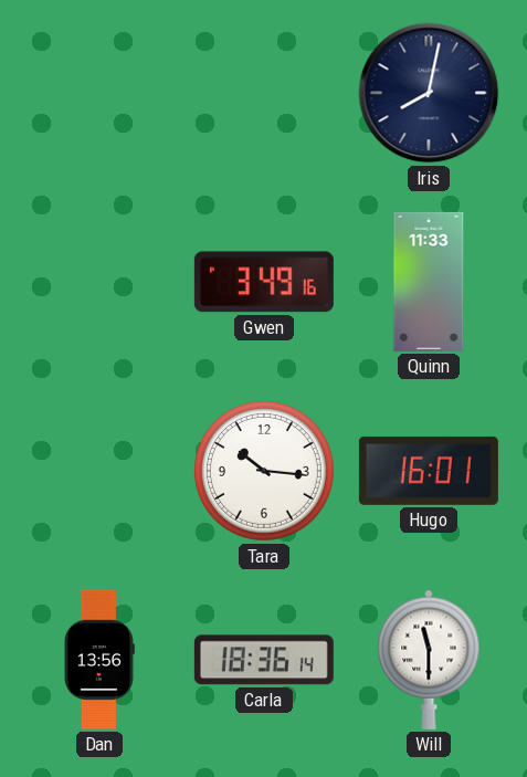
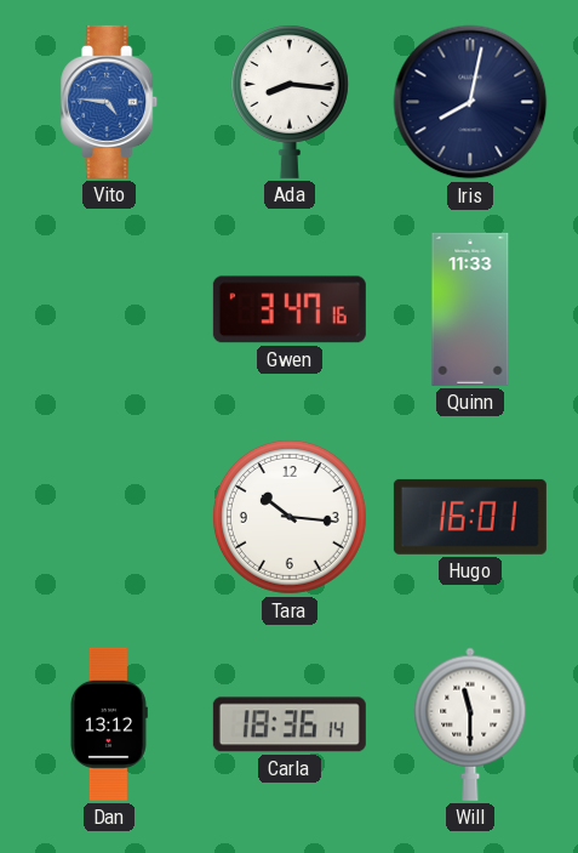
Vito: none -> 4:46
Ada: none -> 8:16
Gwen: 3:49 -> 3:47
Dan: 13:56 -> 13:12
